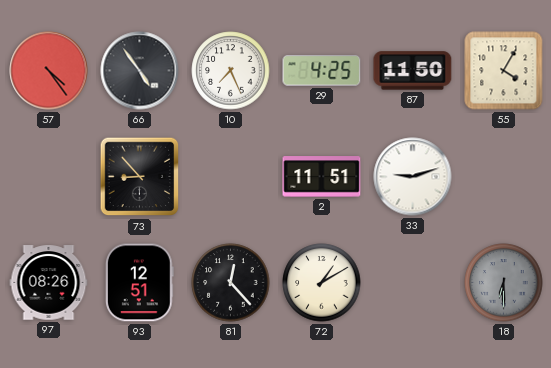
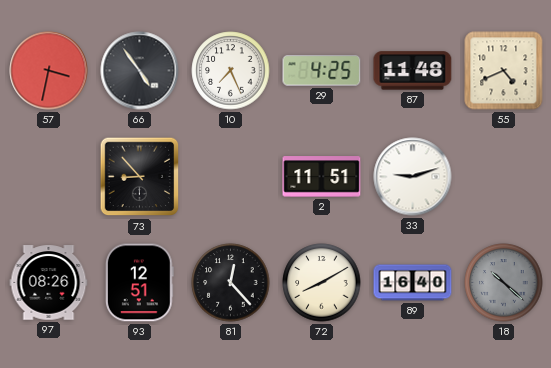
57: 4:24 -> 3:32
87: 11:50 -> 11:48
55: 4:05 -> 4:41
72: 1:10 -> 8:10
89: none -> 16:40
18: 6:30 -> 10:22
